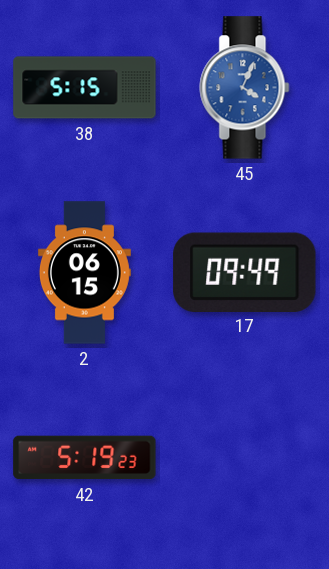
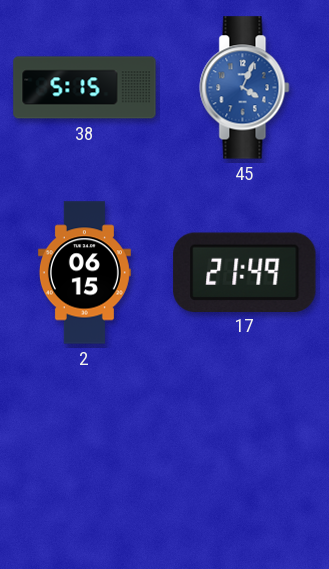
17: 09:49 -> 21:49
42: 5:19 -> none
